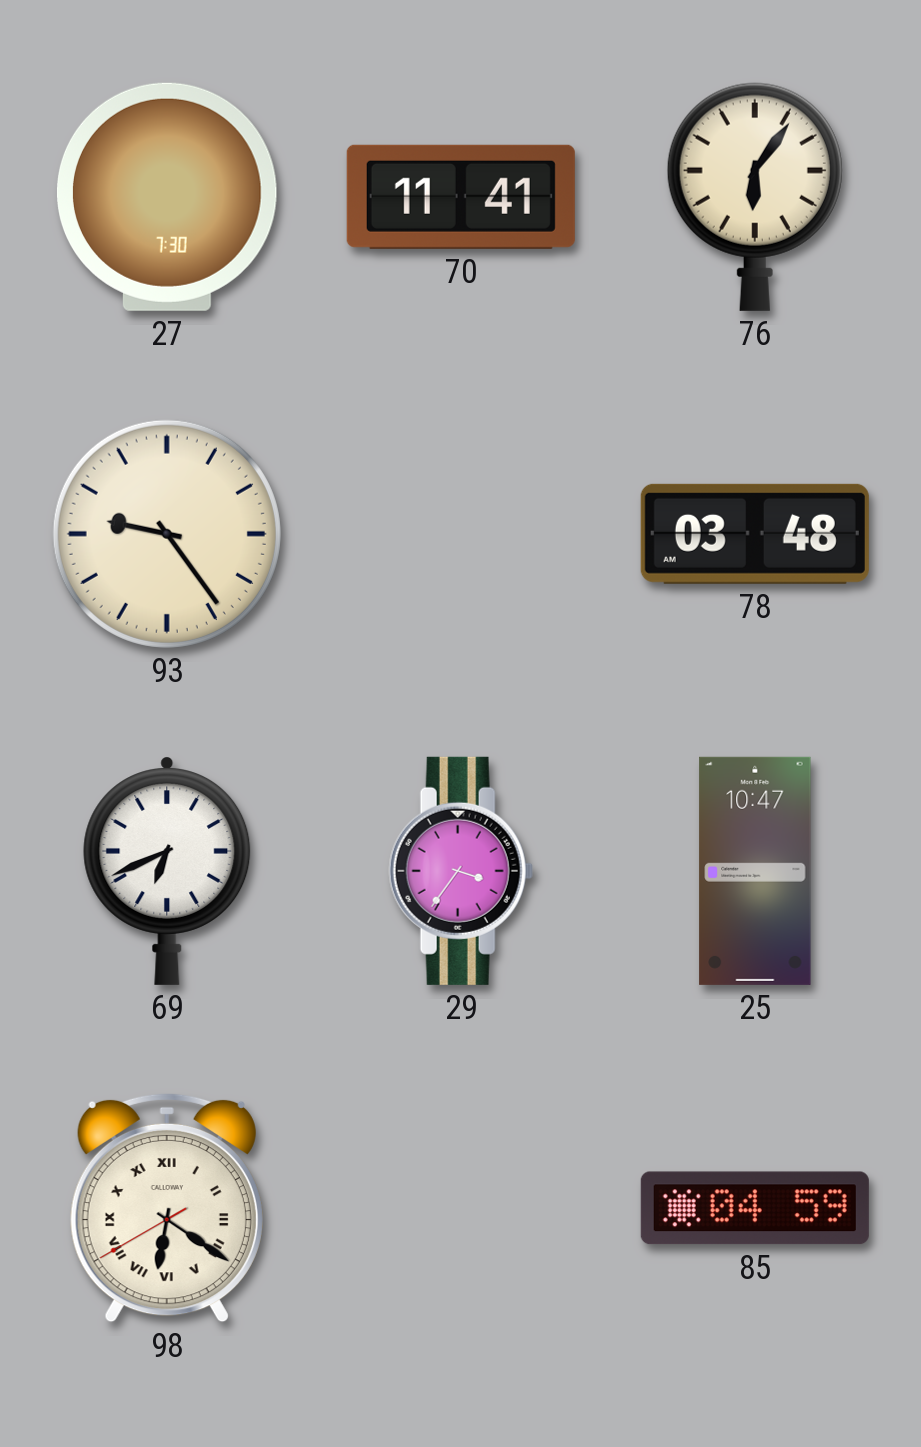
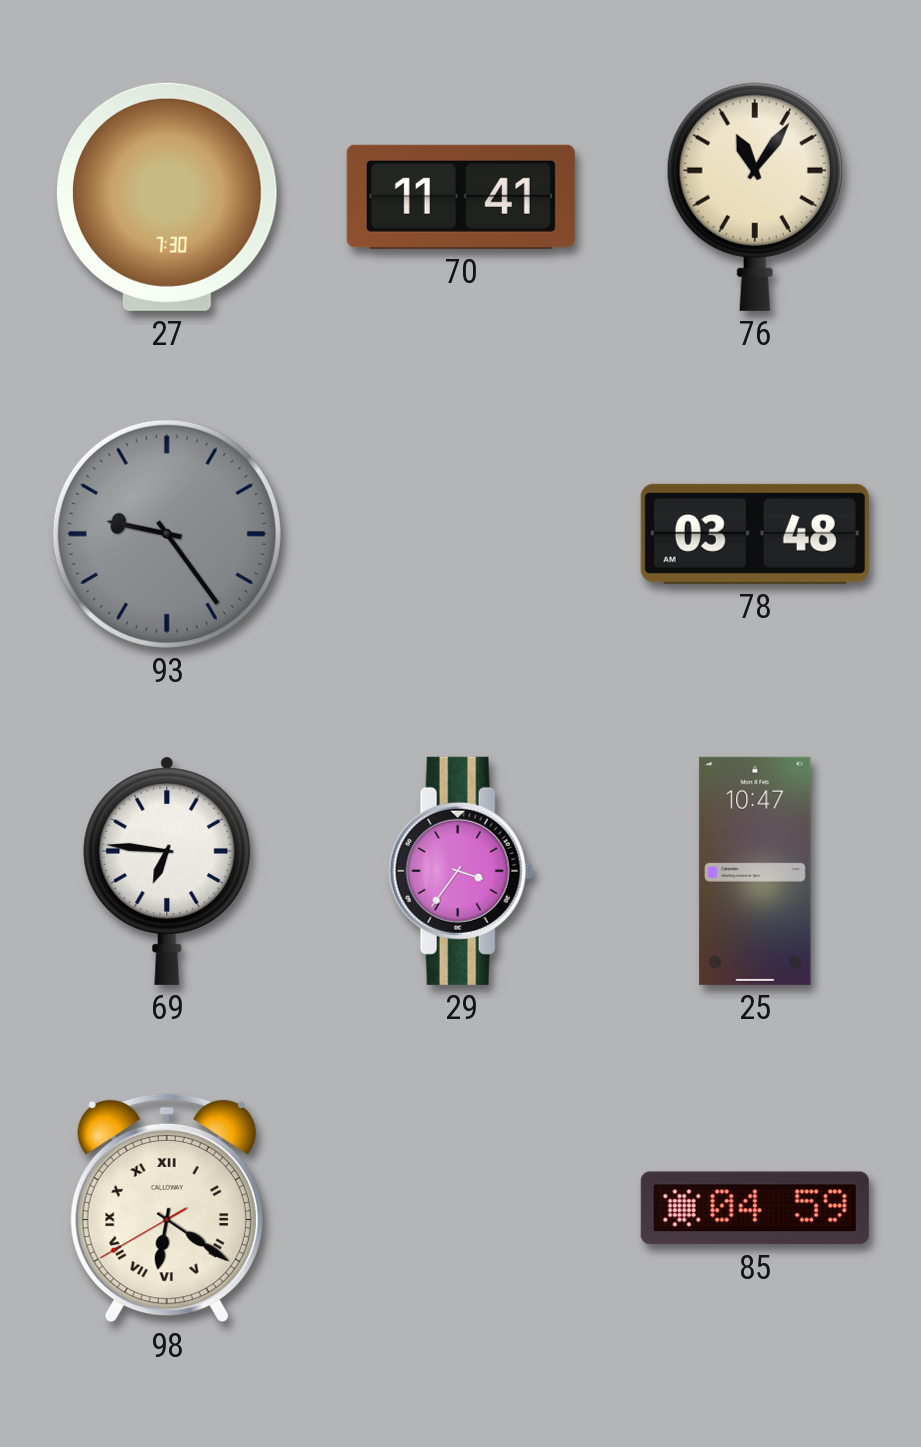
76: 6:06 -> 11:06
93 dial: cream -> grey
69: 6:41 -> 6:46
